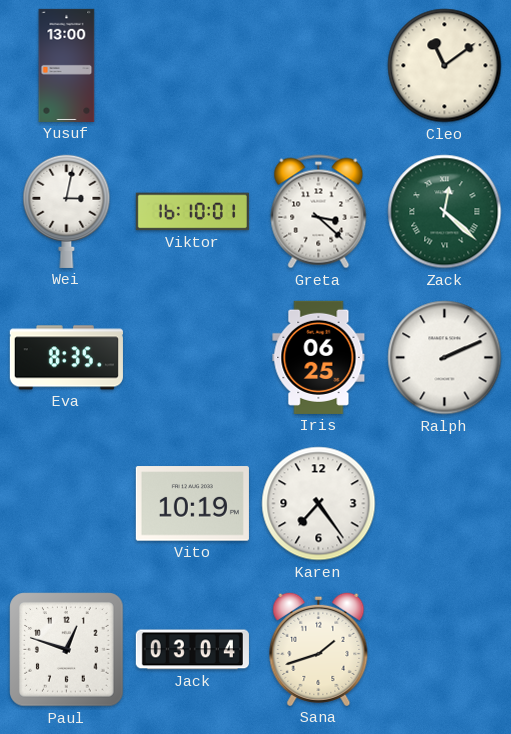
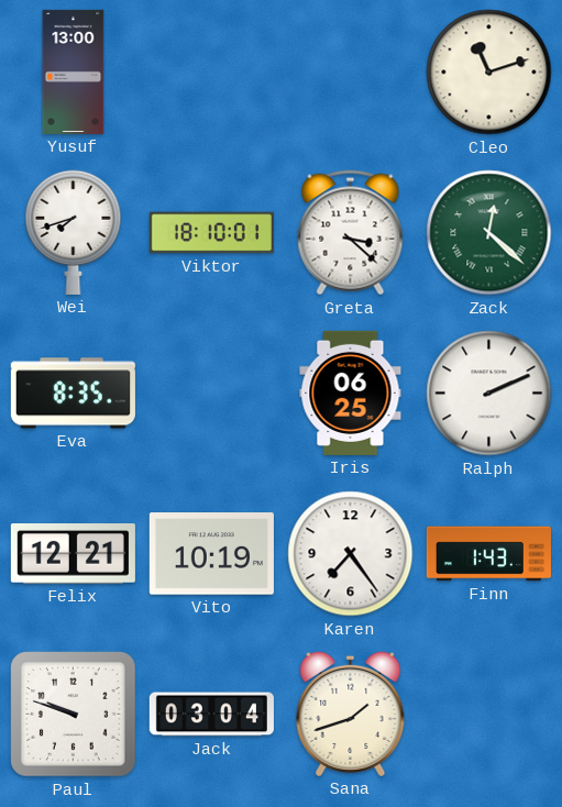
Cleo: 11:09 -> 11:12
Wei: 3:02 -> 7:42
Viktor: 16:10 -> 18:10
Felix: none -> 12:21
Finn: none -> 1:43
Paul: 12:48 -> 9:48
